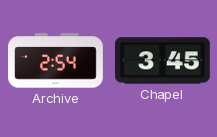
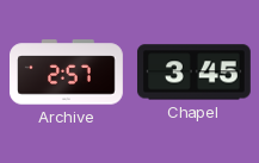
Archive: 2:54 -> 2:57
